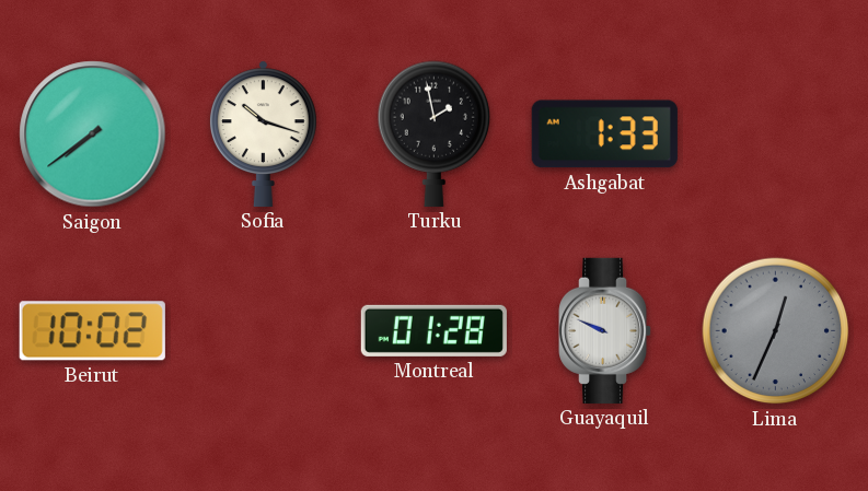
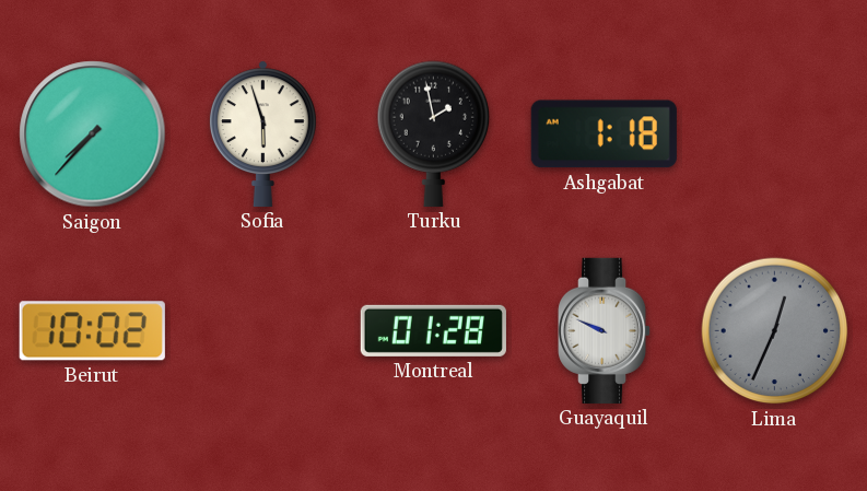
Saigon: 7:39 -> 7:37
Sofia: 10:18 -> 5:57
Ashgabat: 1:33 -> 1:18
